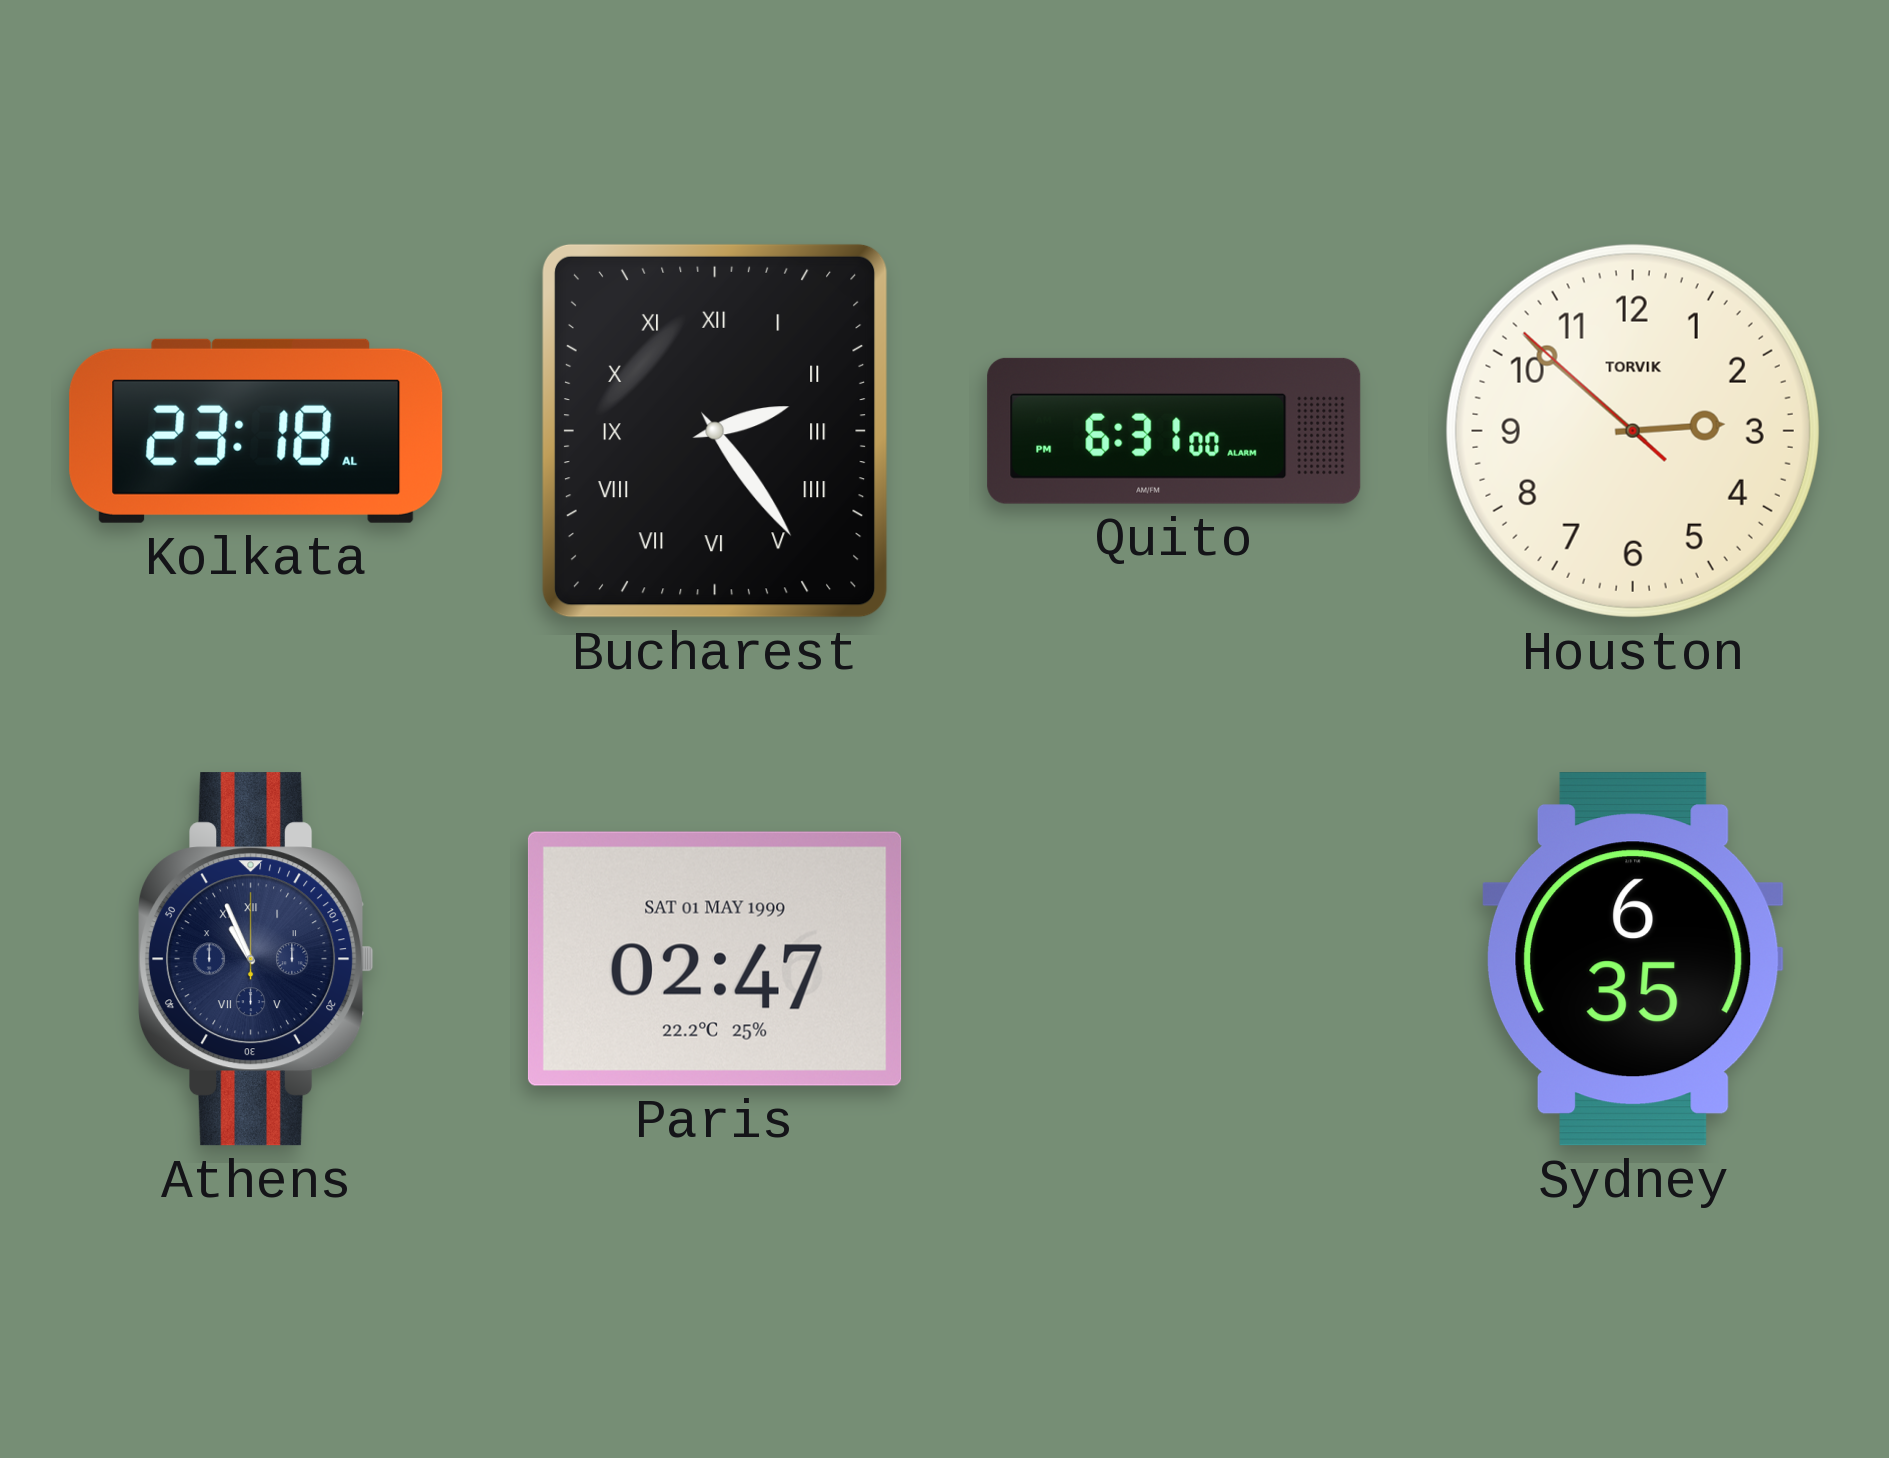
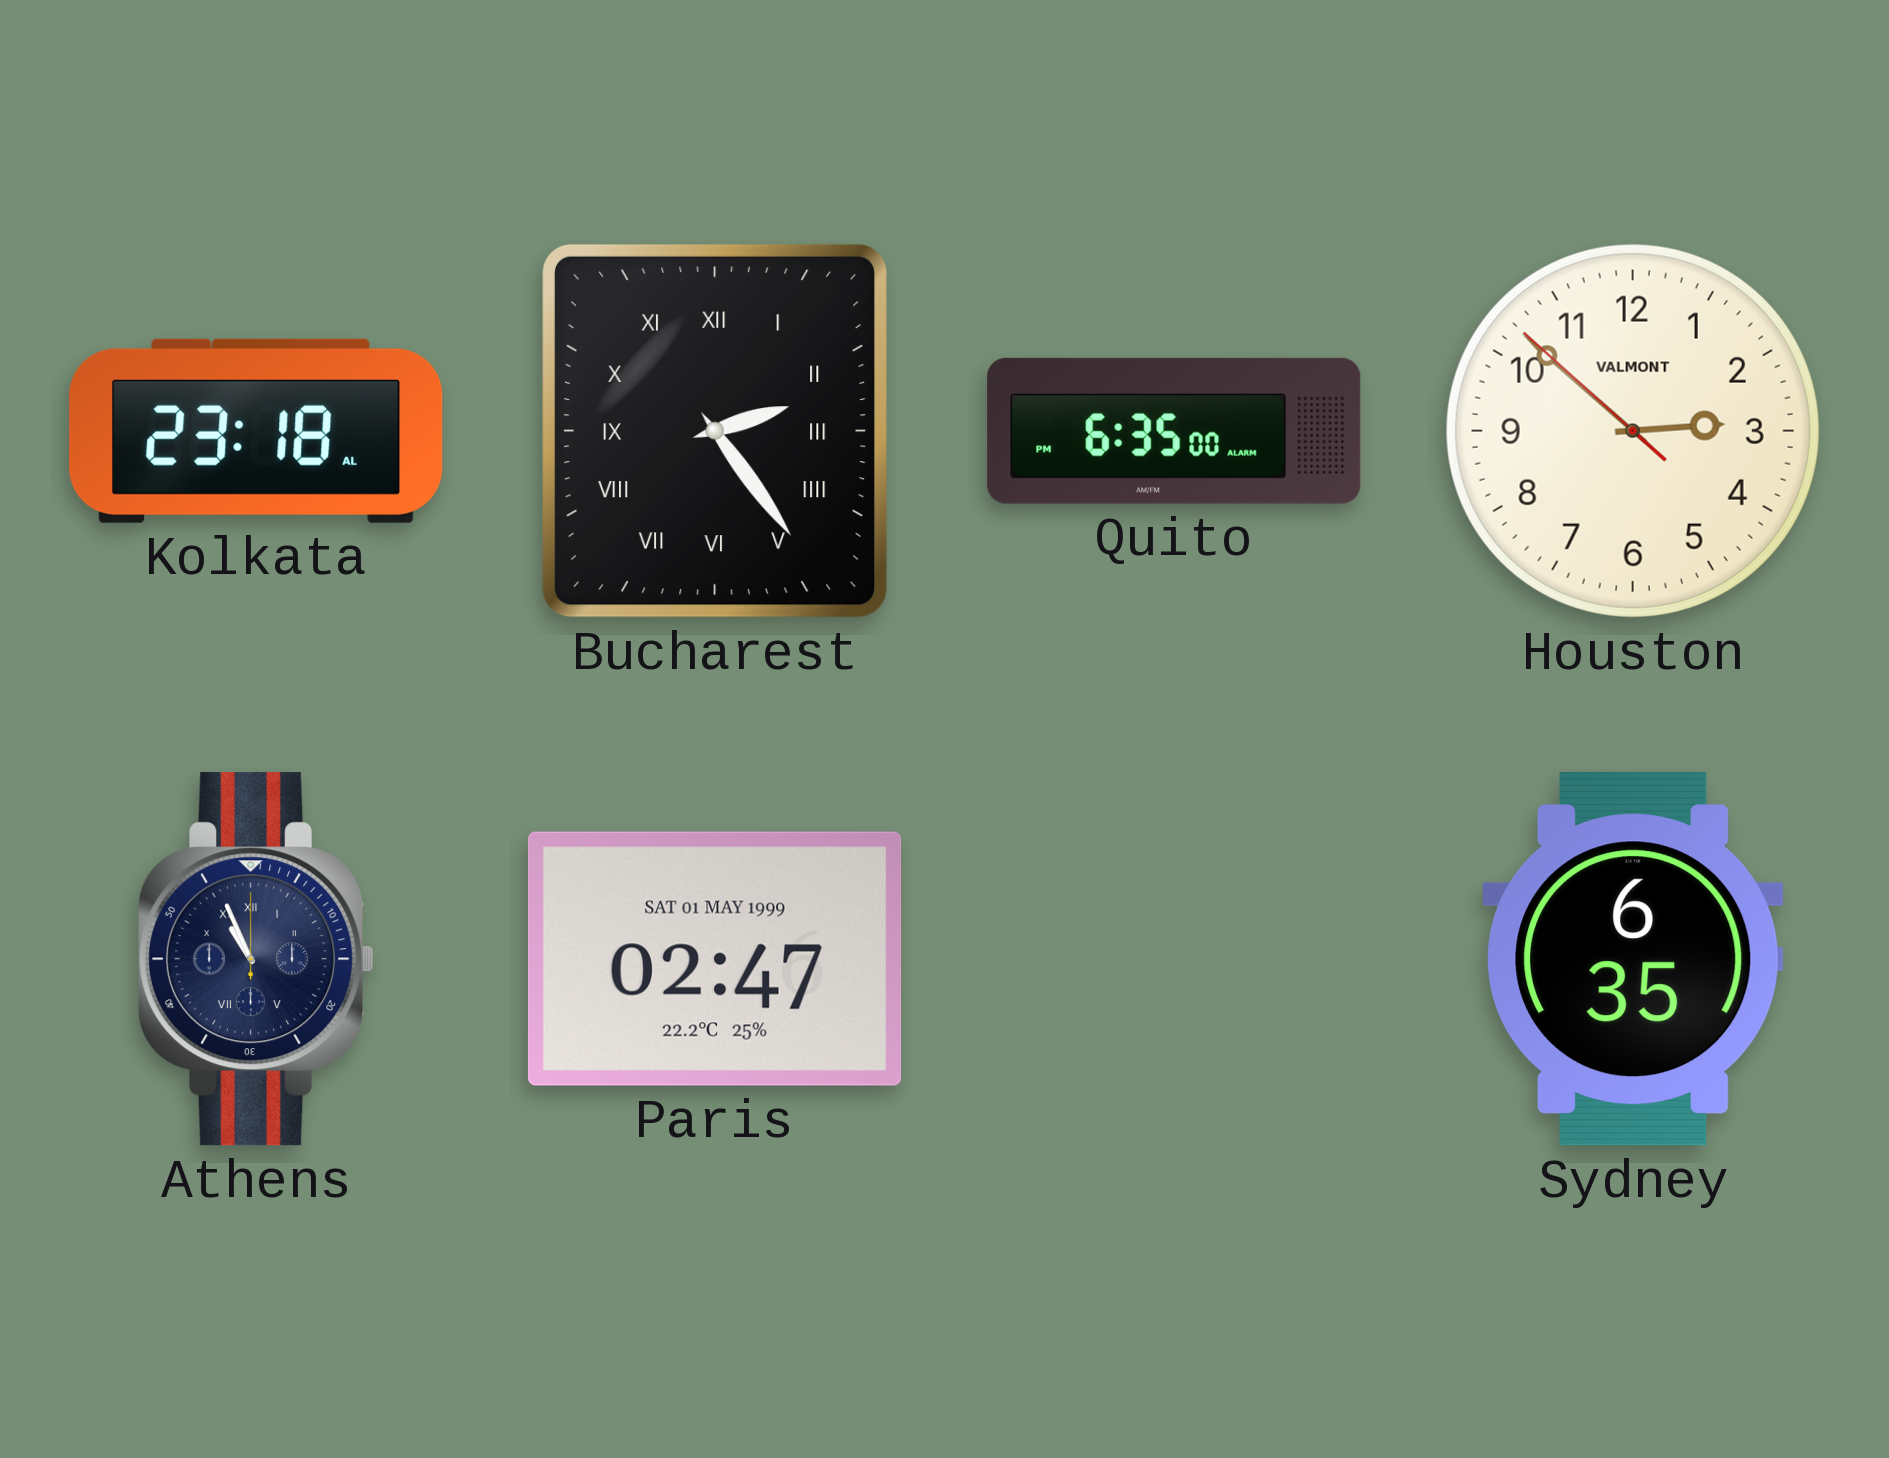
Quito: 6:31 -> 6:35
Houston brand: TORVIK -> VALMONT
